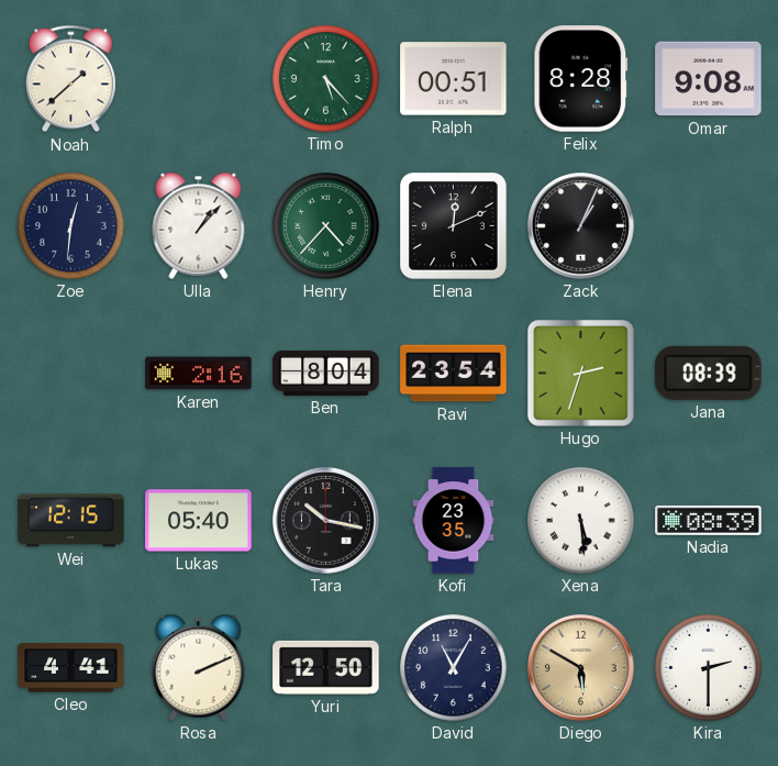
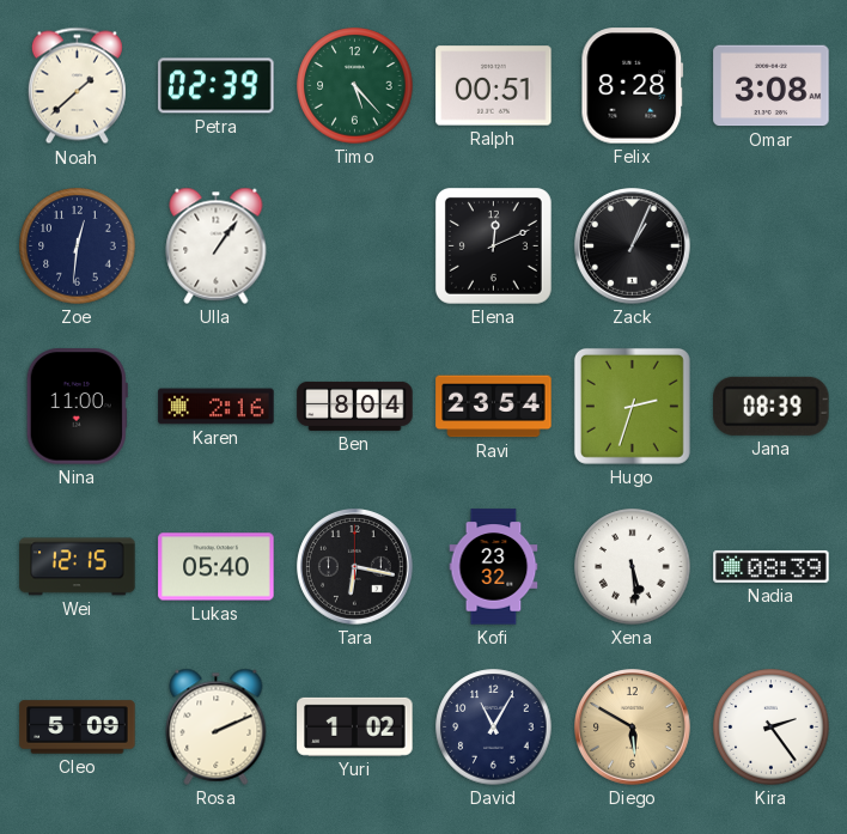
Petra: none -> 02:39
Omar: 9:08 -> 3:08
Ulla: 1:07 -> 1:06
Henry: 4:37 -> none
Nina: none -> 11:00
Tara: 10:17 -> 6:17
Kofi: 23:35 -> 23:32
Cleo: 4:41 -> 5:09
Yuri: 12:50 -> 1:02
Kira: 2:30 -> 2:24
